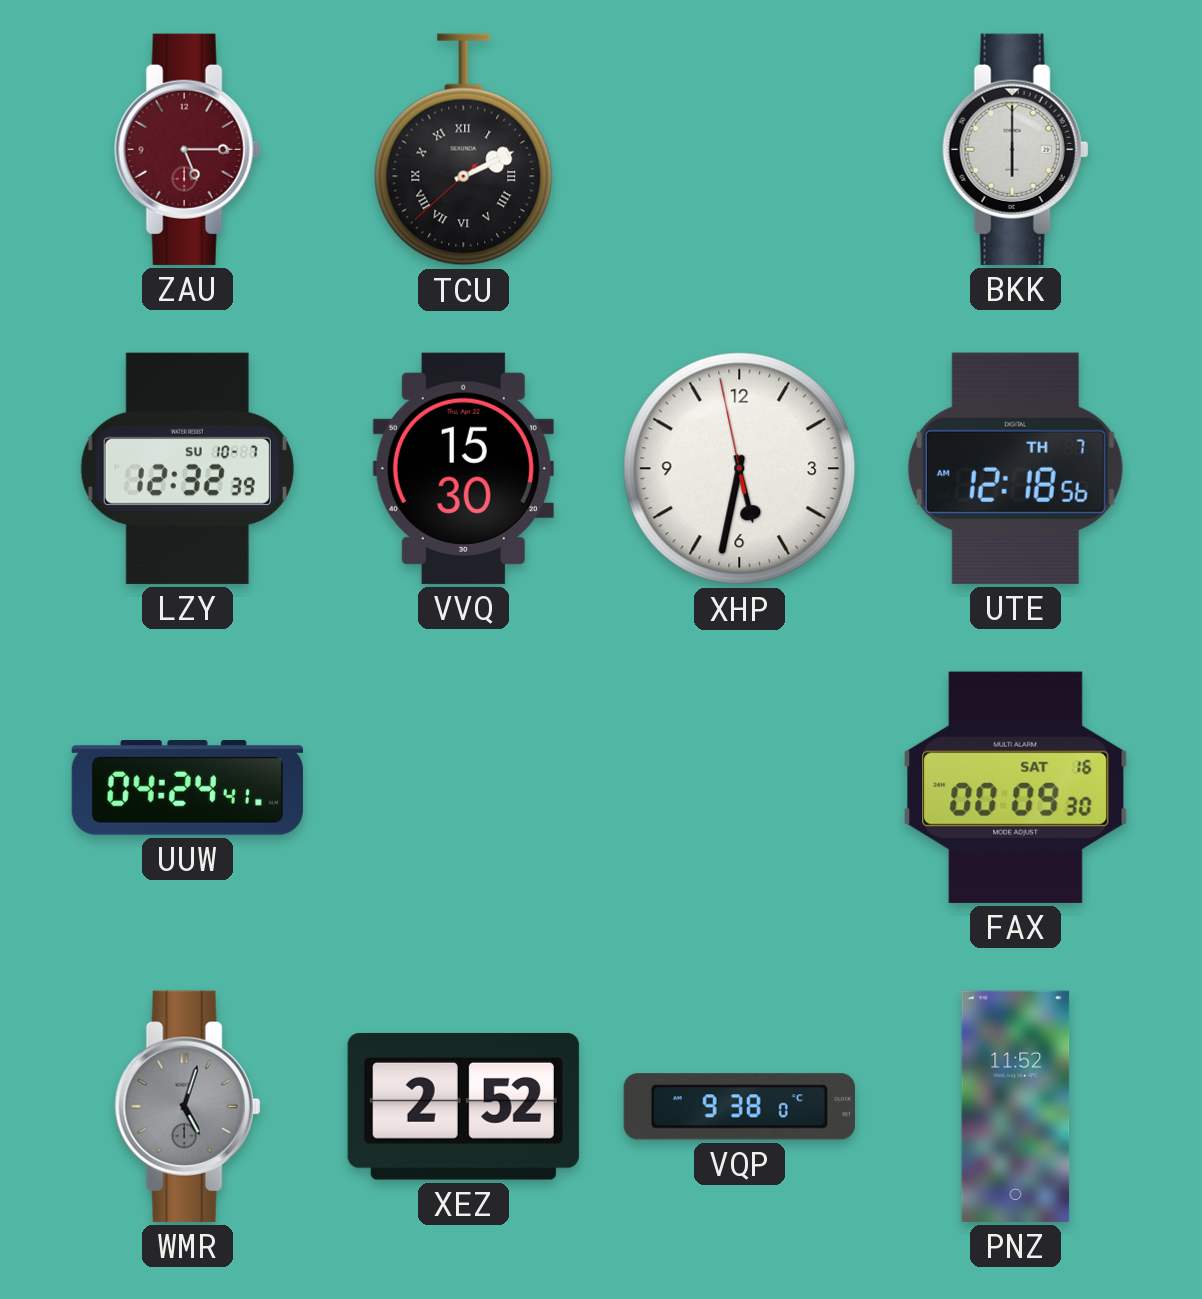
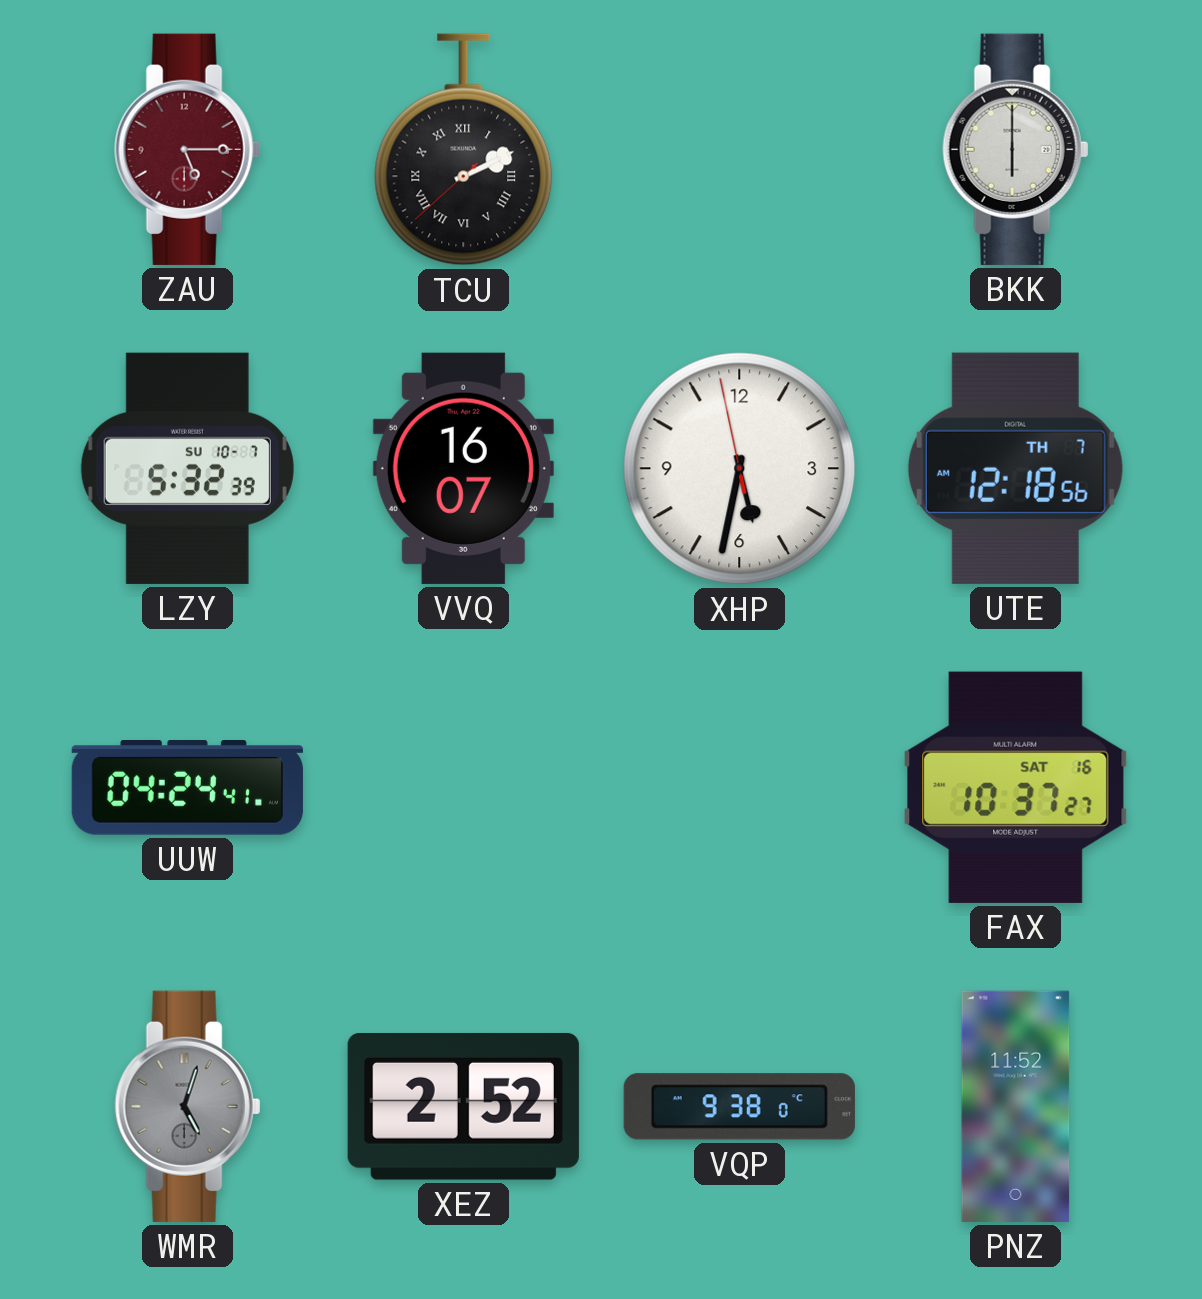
LZY: 12:32 -> 5:32
VVQ: 15:30 -> 16:07
FAX: 00:09 -> 10:37
